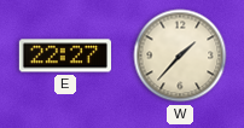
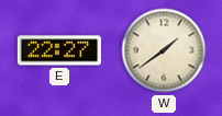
W: 1:37 -> 1:39
